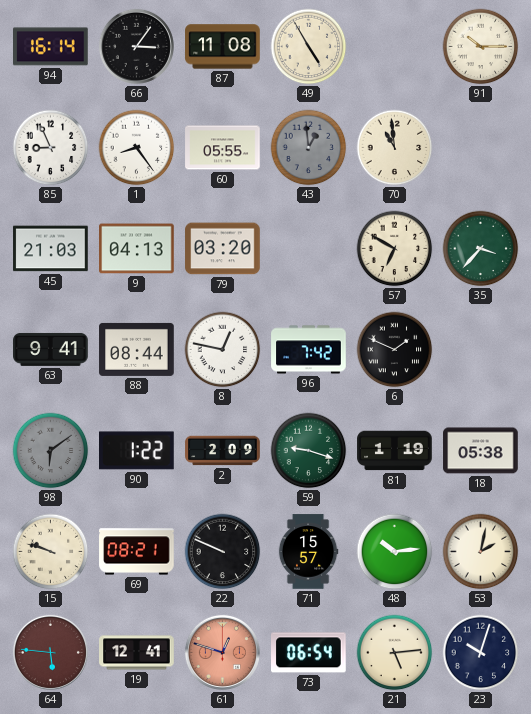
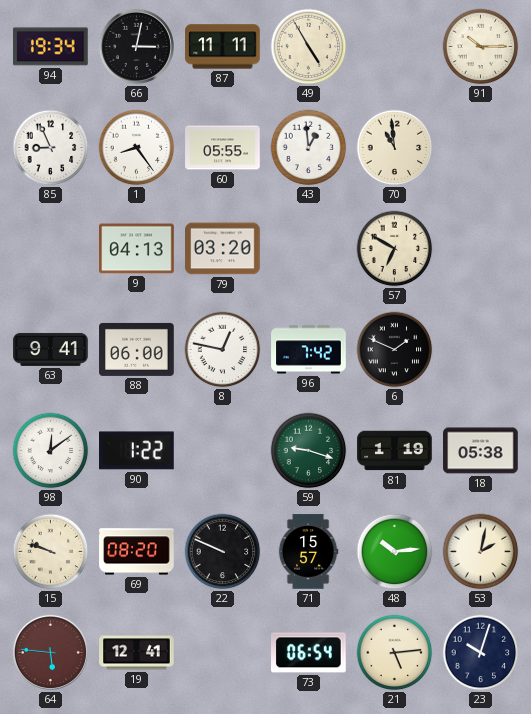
94: 16:14 -> 19:34
66: 3:06 -> 3:02
87: 11:08 -> 11:11
43 dial: grey -> white
45: 21:03 -> none
35: 3:37 -> none
88: 08:44 -> 06:00
98: 6:09 -> 12:09
98 dial: grey -> white
2: 2:09 -> none
69: 08:21 -> 08:20
61: 12:48 -> none
